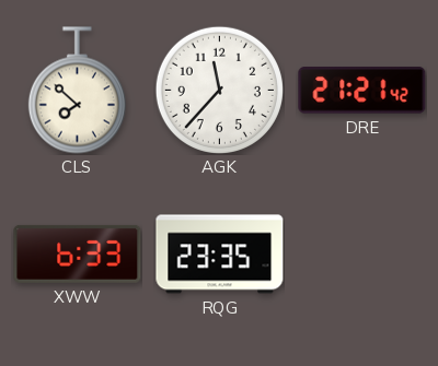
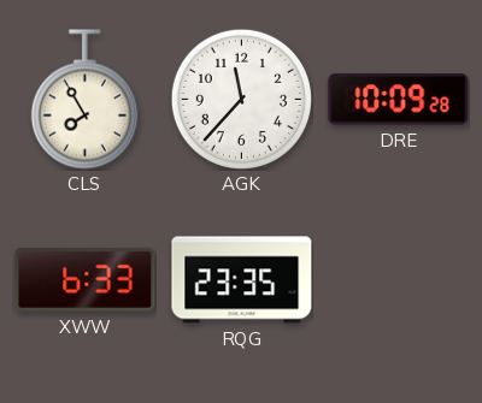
CLS: 7:52 -> 7:55
DRE: 21:21 -> 10:09
